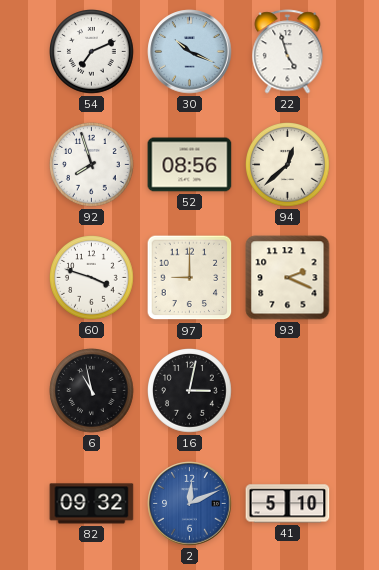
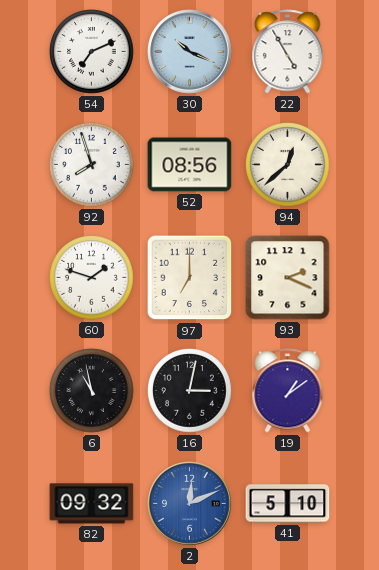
22: 4:57 -> 4:55
60: 3:48 -> 1:48
97: 9:00 -> 7:00
19: none -> 1:09
